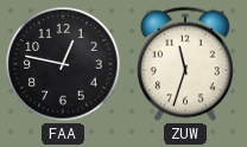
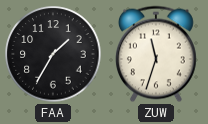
FAA: 12:47 -> 1:35
